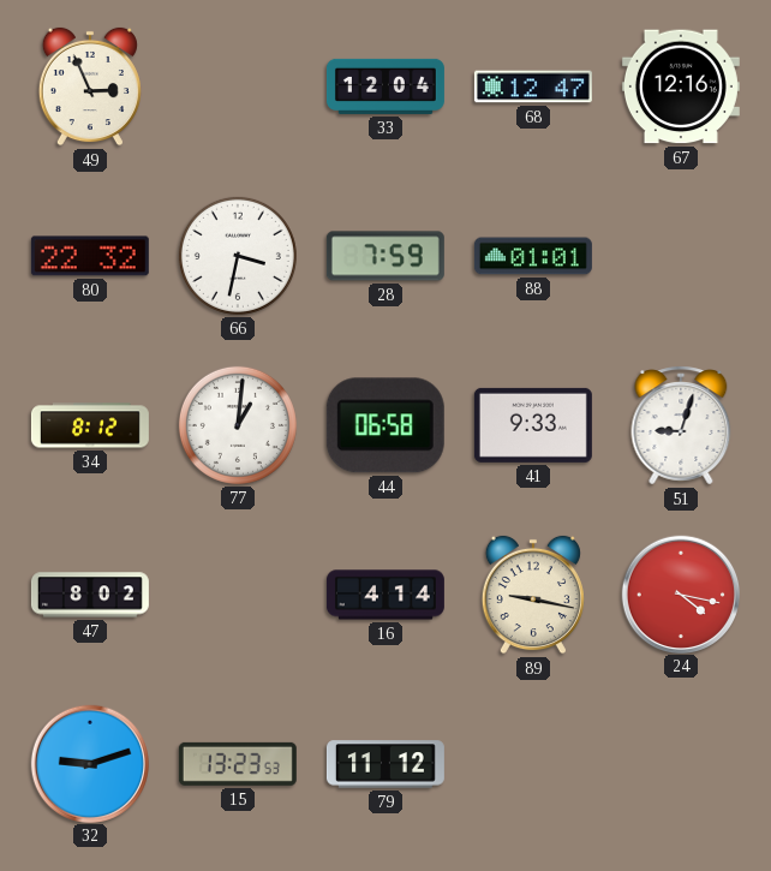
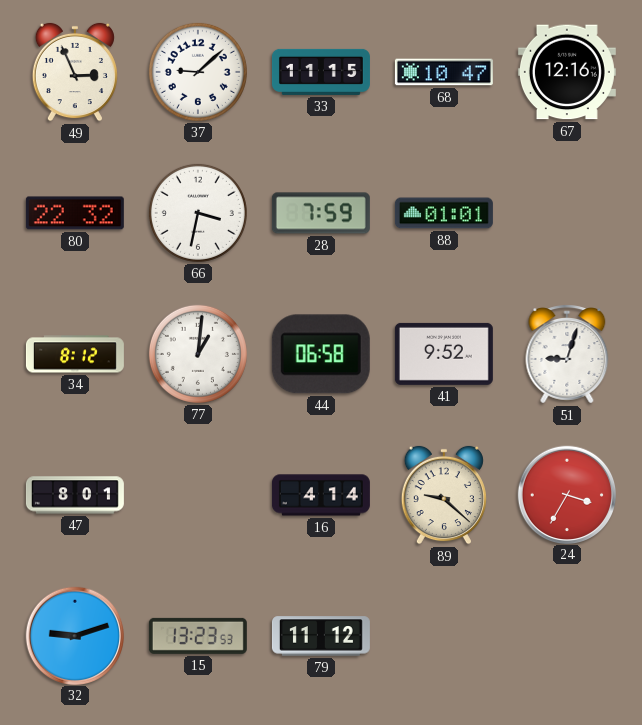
37: none -> 9:08
33: 12:04 -> 11:15
68: 12:47 -> 10:47
41: 9:33 -> 9:52
47: 8:02 -> 8:01
89: 9:17 -> 9:22
24: 4:17 -> 3:35
